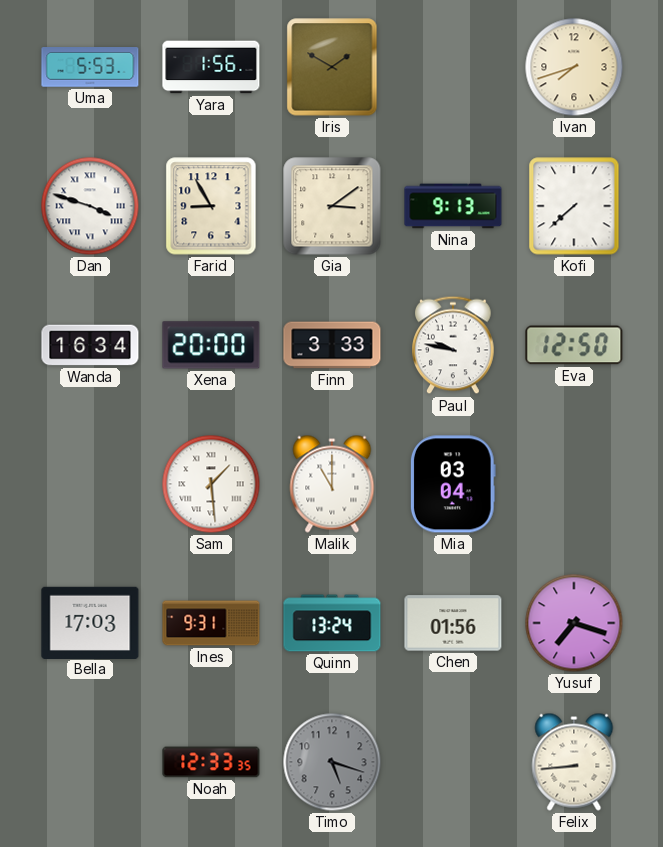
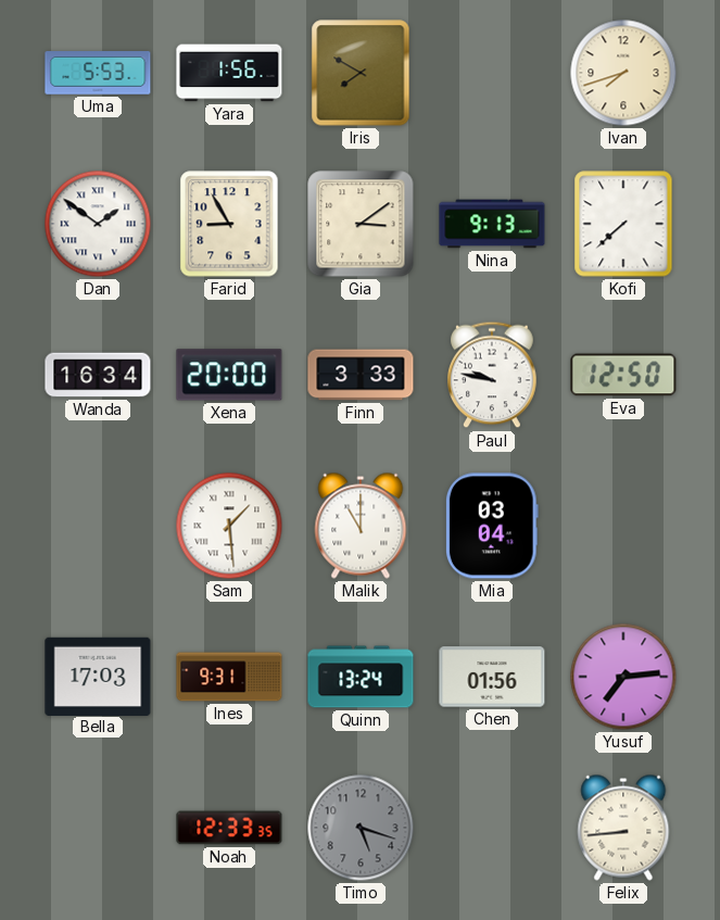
Iris: 1:50 -> 7:50
Dan: 3:48 -> 1:51
Yusuf: 7:18 -> 7:14
